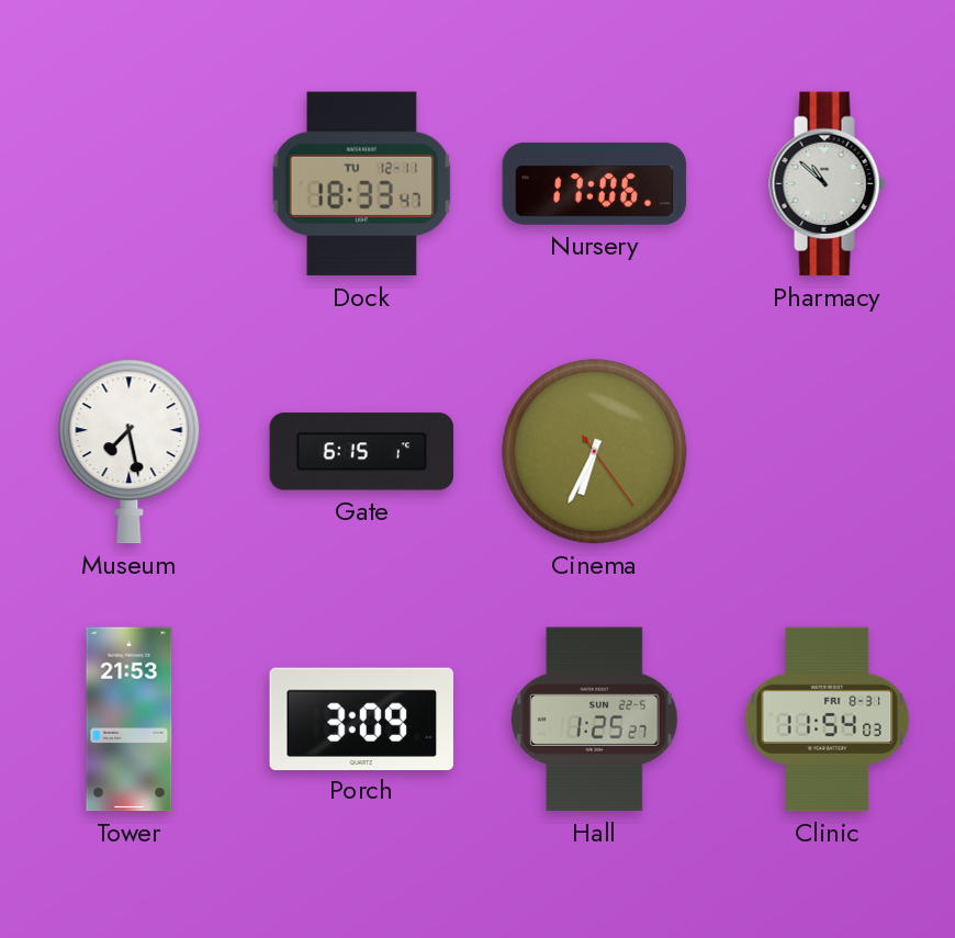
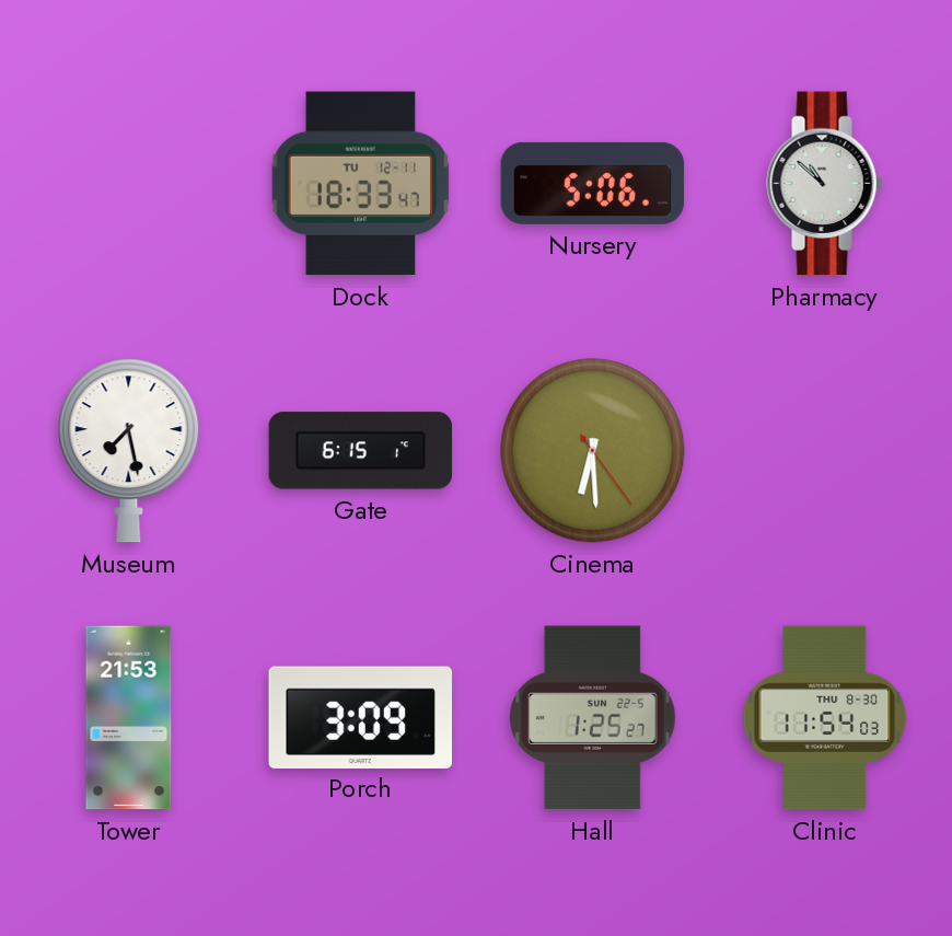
Nursery: 17:06 -> 5:06
Cinema: 6:34 -> 6:29
Clinic date: FRI 8-31 -> THU 8-30
